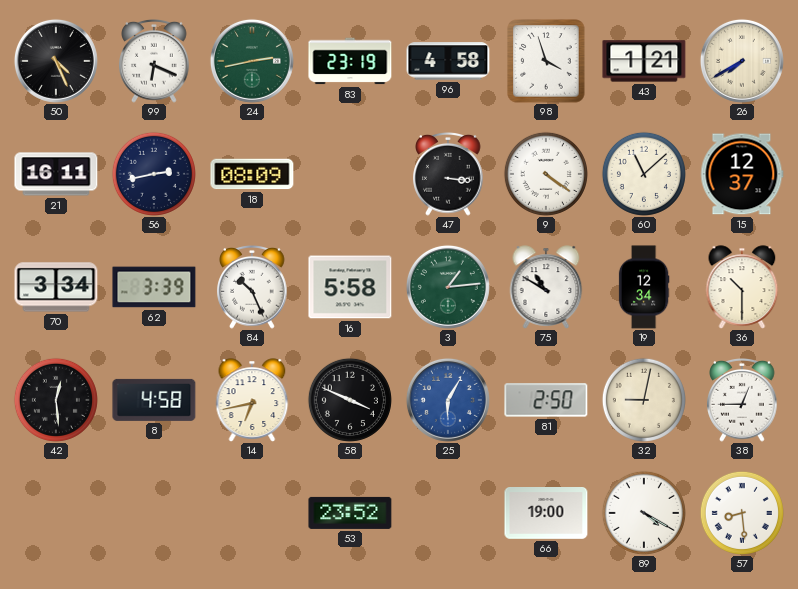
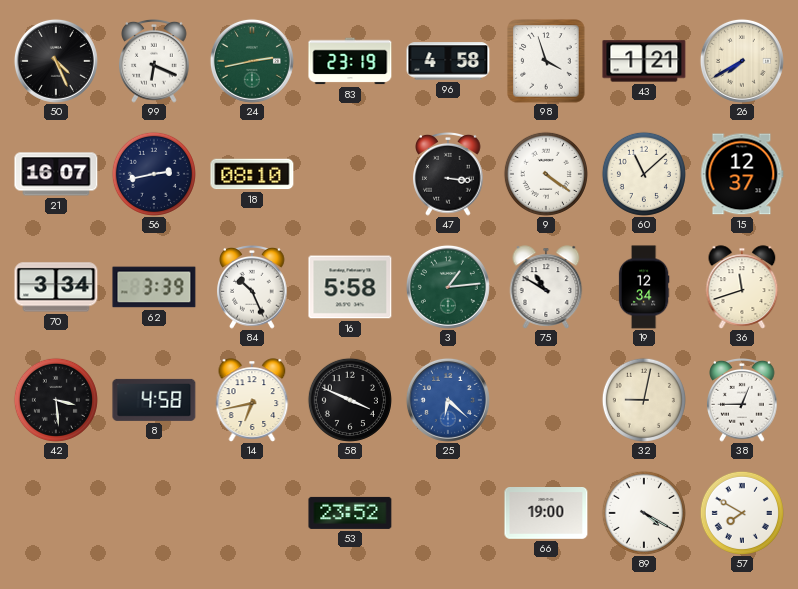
21: 16:11 -> 16:07
18: 08:09 -> 08:10
36: 10:30 -> 11:42
42: 12:29 -> 3:29
25: 6:05 -> 6:22
81: 2:50 -> none
57: 8:29 -> 7:50
